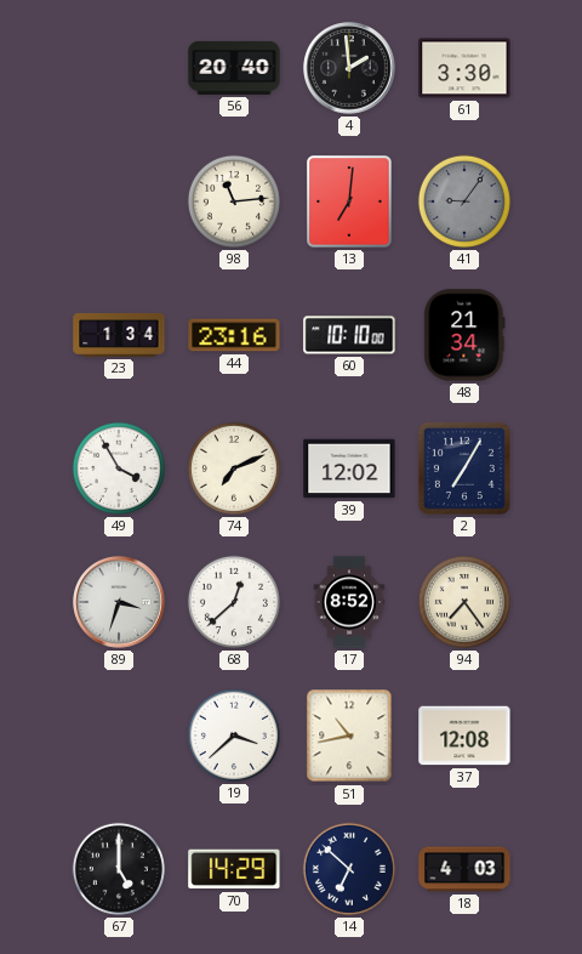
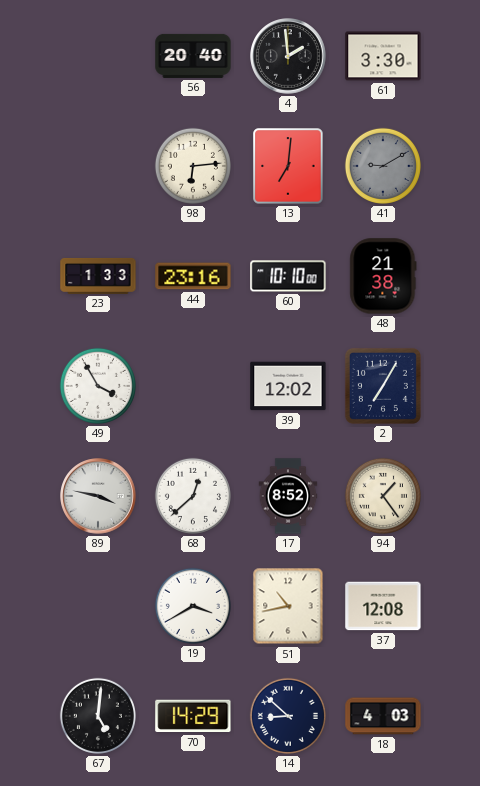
98: 11:14 -> 6:14
41: 9:06 -> 9:10
23: 1:34 -> 1:33
48: 21:34 -> 21:38
74: 7:11 -> none
89: 3:33 -> 3:47
94: 7:24 -> 1:24
19: 3:38 -> 3:40
67: 5:00 -> 5:01
14: 6:52 -> 8:52
